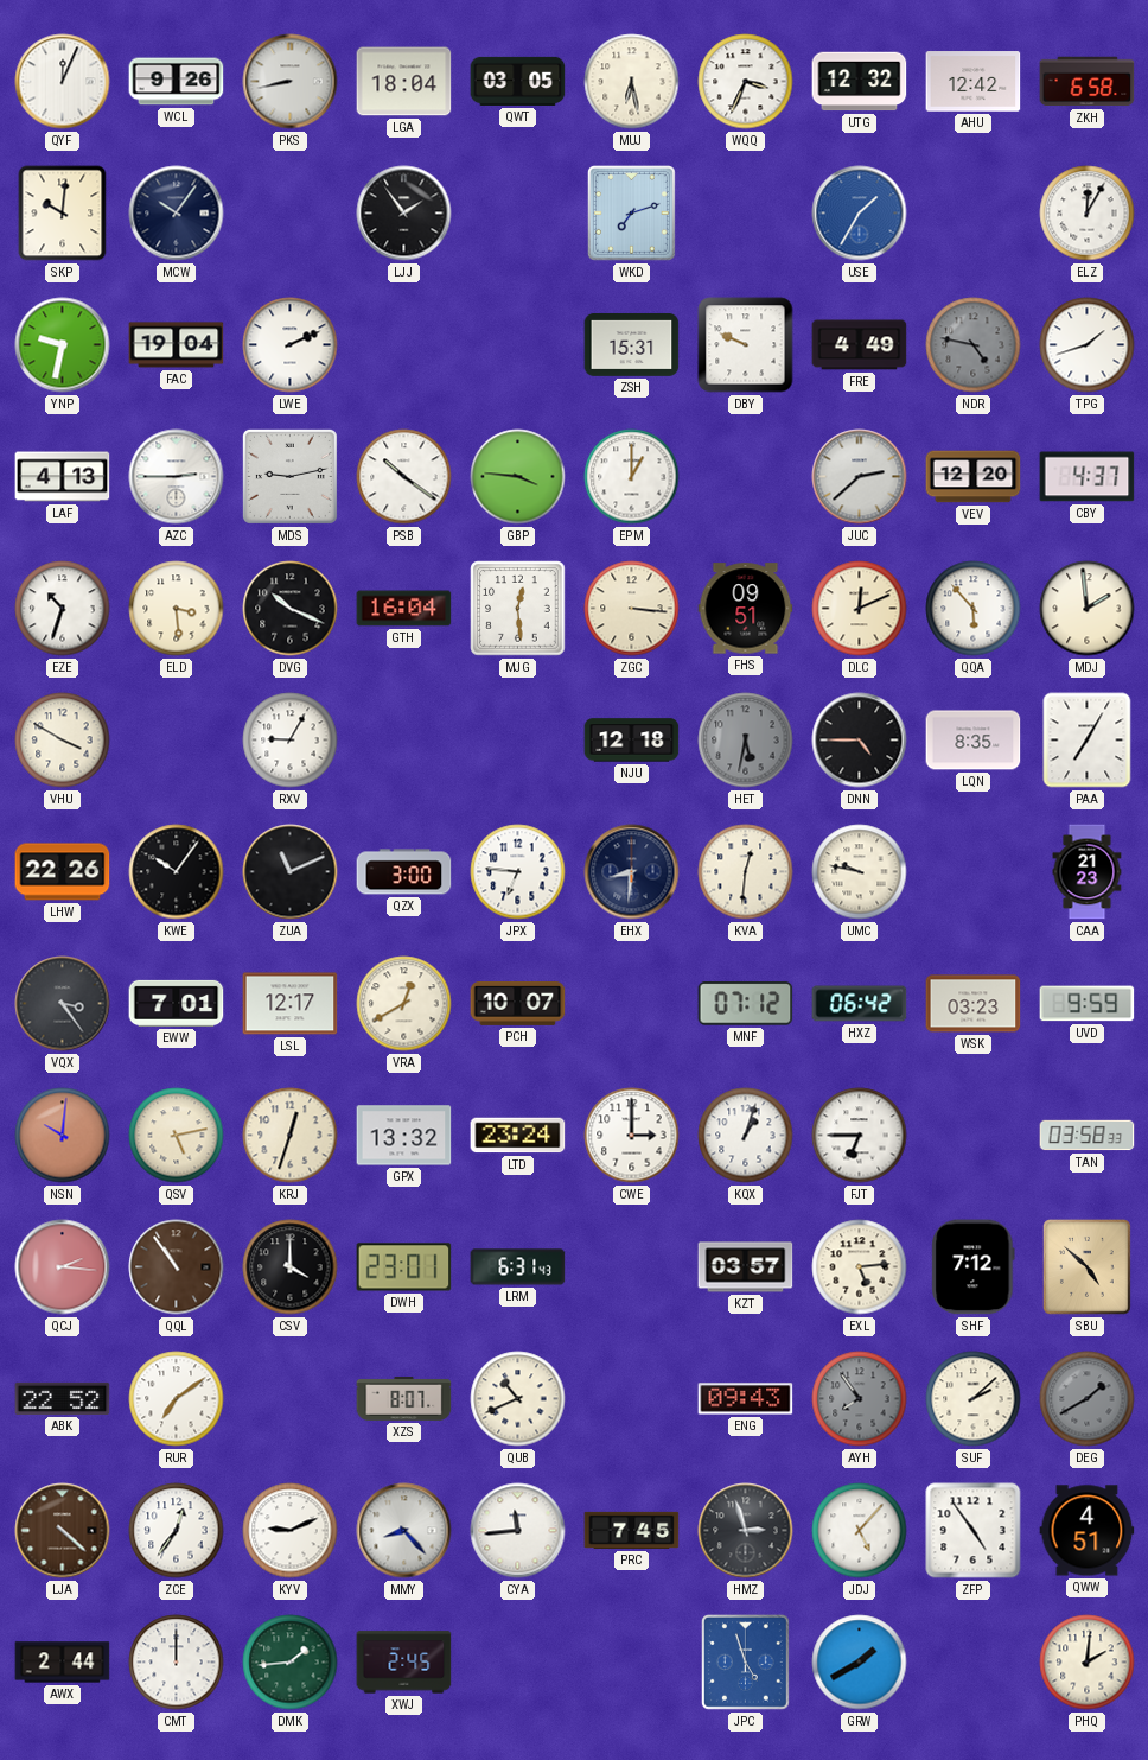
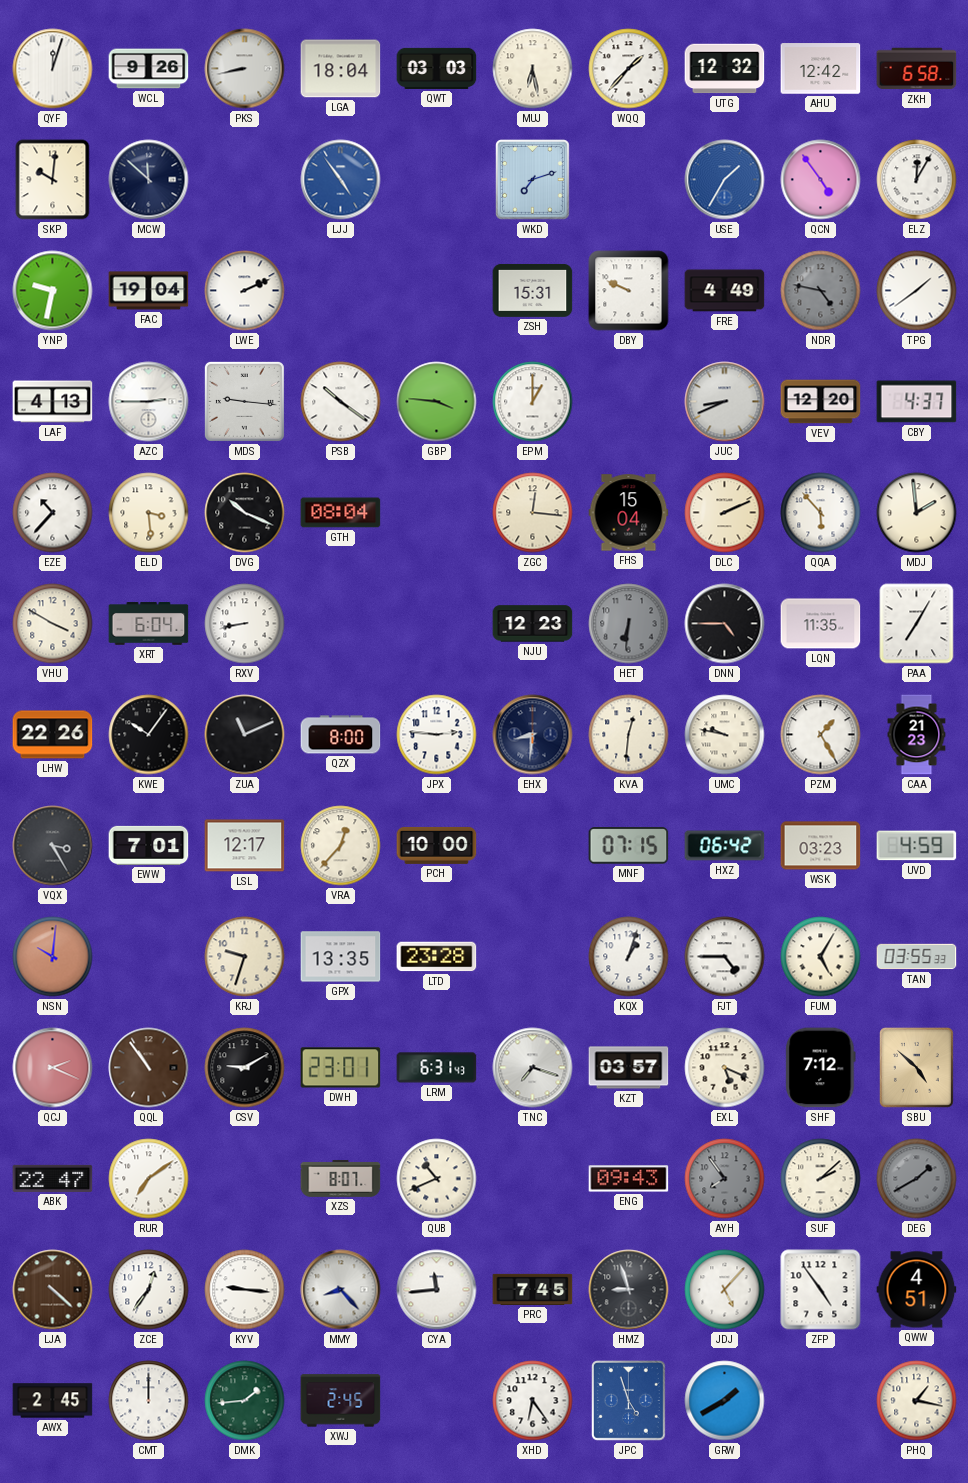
QYF: 12:04 -> 12:03
QWT: 03:05 -> 03:03
WQQ: 3:34 -> 1:37
MCW: 10:06 -> 11:52
LJJ: 1:54 -> 4:54
LJJ dial: black -> blue
QCN: none -> 4:54
TPG: 1:42 -> 1:39
MDS: 9:13 -> 9:16
JUC: 2:38 -> 8:41
EZE: 10:33 -> 10:37
GTH: 16:04 -> 08:04
MJG: 12:29 -> none
ZGC: 3:16 -> 12:16
FHS: 09:51 -> 15:04
DLC: 12:11 -> 2:11
XRT: none -> 6:04
RXV: 9:05 -> 8:43
NJU: 12:18 -> 12:23
HET: 5:32 -> 6:31
LQN: 8:35 -> 11:35
QZX: 3:00 -> 8:00
JPX: 6:46 -> 2:46
PZM: none -> 1:25
VQX: 3:24 -> 3:25
VRA: 12:40 -> 12:37
PCH: 10:07 -> 10:00
MNF: 07:12 -> 07:15
UVD: 9:59 -> 4:59
QSV: 5:13 -> none
KRJ: 12:33 -> 9:33
GPX: 13:32 -> 13:35
LTD: 23:24 -> 23:28
CWE: 3:00 -> none
FJT: 6:45 -> 4:45
FUM: none -> 5:05
TAN: 03:58 -> 03:55
QCJ: 2:16 -> 2:19
CSV: 4:00 -> 9:10
TNC: none -> 7:18
EXL: 5:14 -> 5:19
ABK: 22:52 -> 22:47
KYV: 9:11 -> 9:16
HMZ: 2:57 -> 8:57
AWX: 2:44 -> 2:45
XHD: none -> 6:24
PHQ: 2:01 -> 1:17
